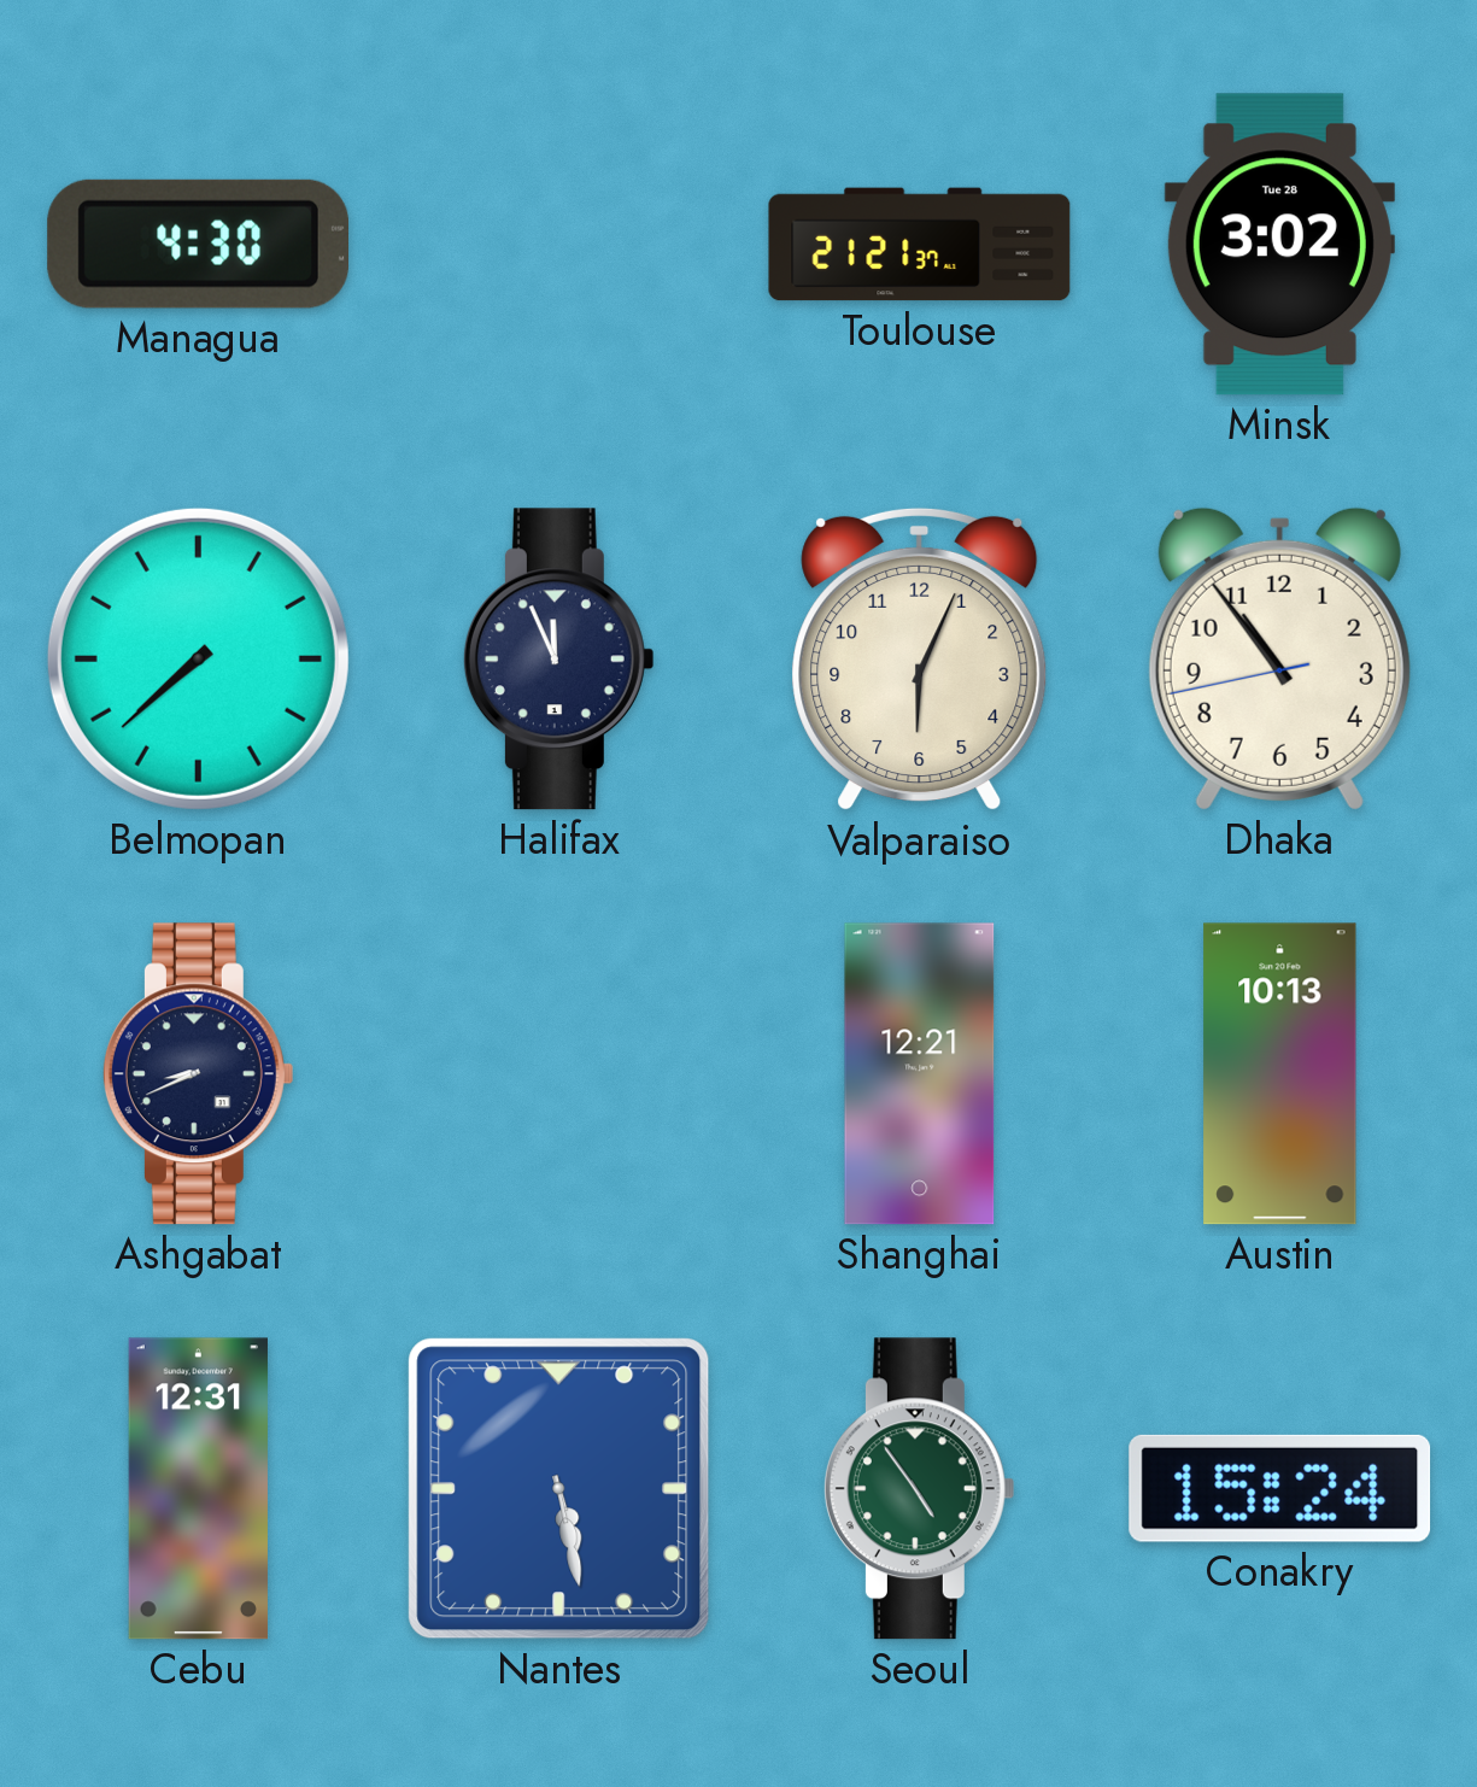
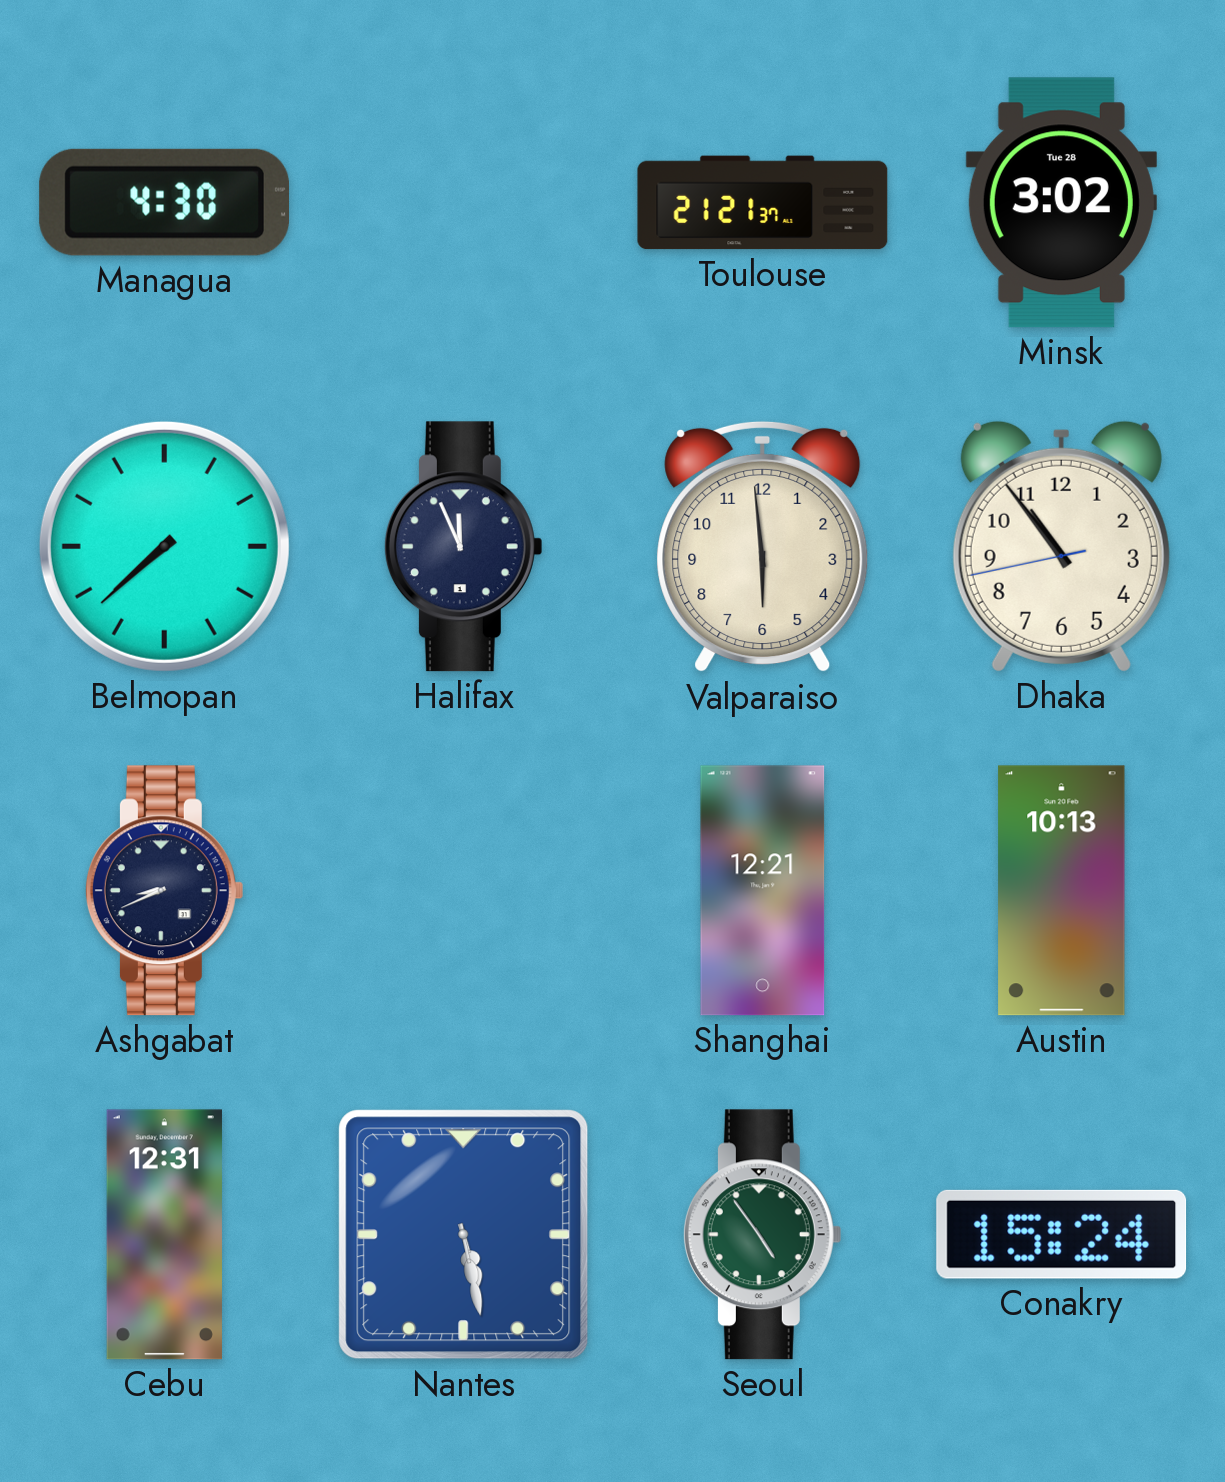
Valparaiso: 6:04 -> 5:59
